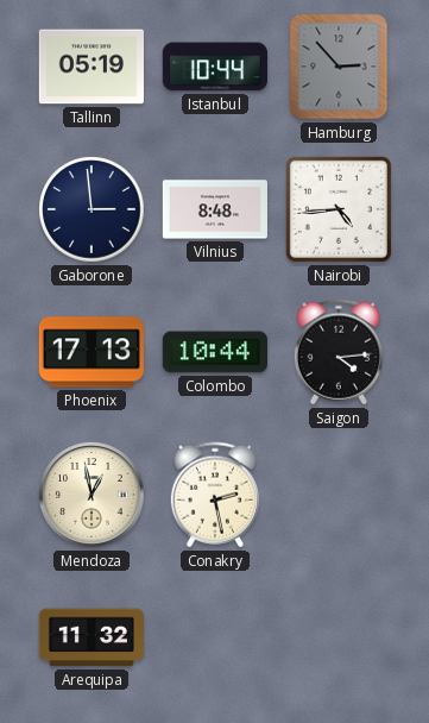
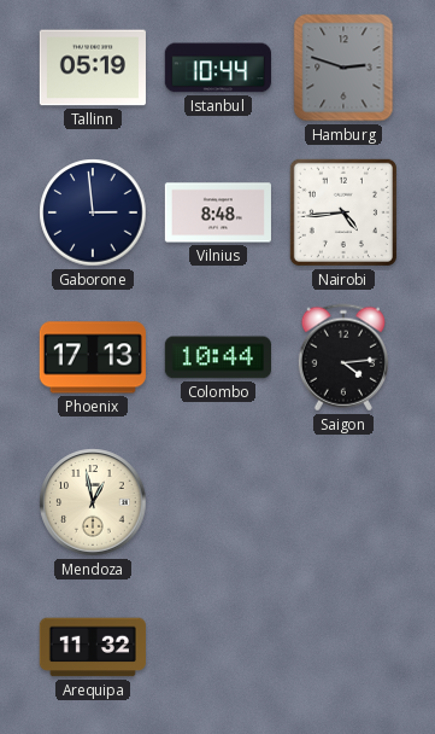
Hamburg: 2:53 -> 2:48
Conakry: 2:28 -> none
